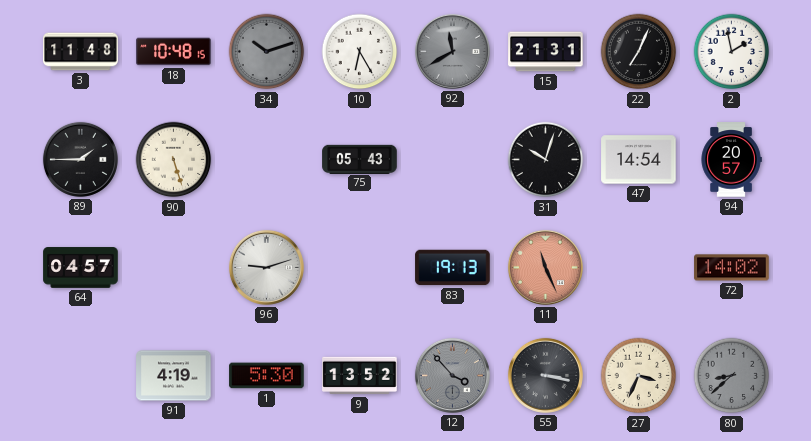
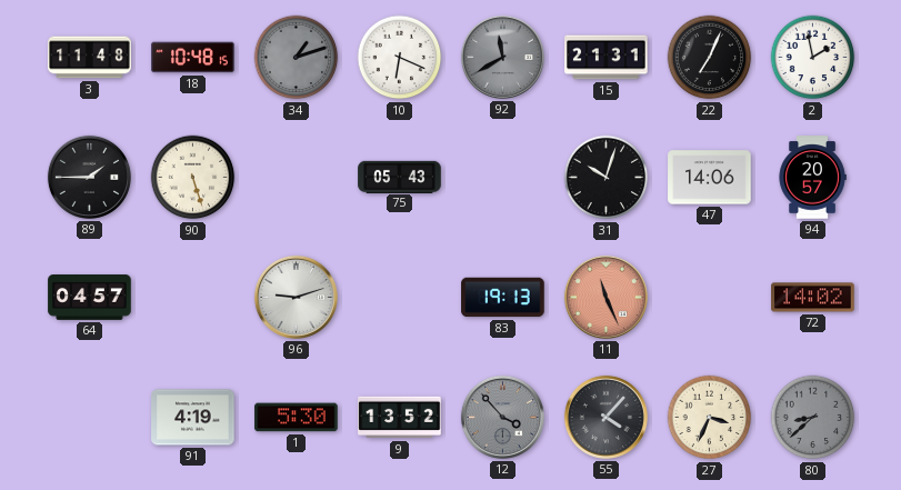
34: 10:12 -> 1:12
10: 6:25 -> 6:19
47: 14:54 -> 14:06
55: 3:17 -> 4:07
